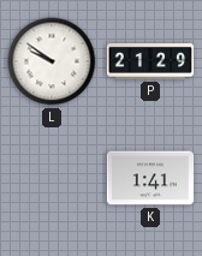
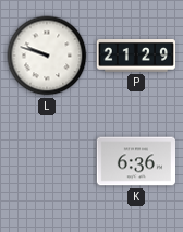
L: 9:51 -> 9:48
K: 1:41 -> 6:36
